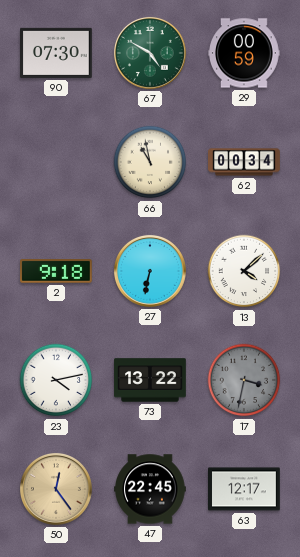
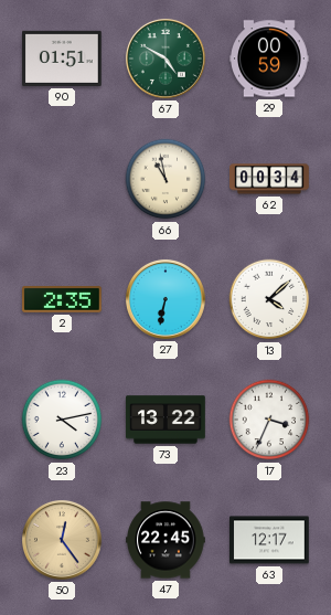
90: 07:30 -> 01:51
2: 9:18 -> 2:35
17: 3:32 -> 3:34
17 dial: grey -> white
